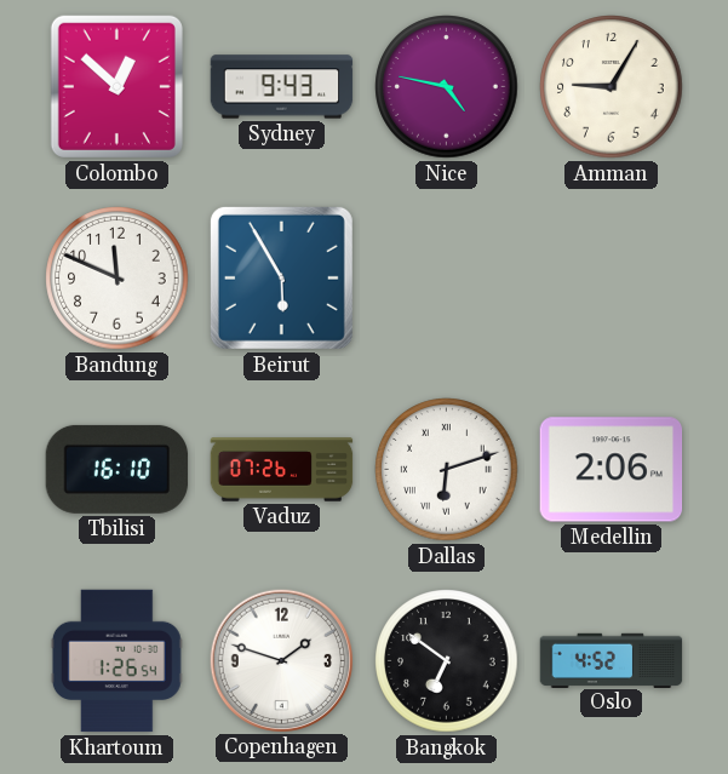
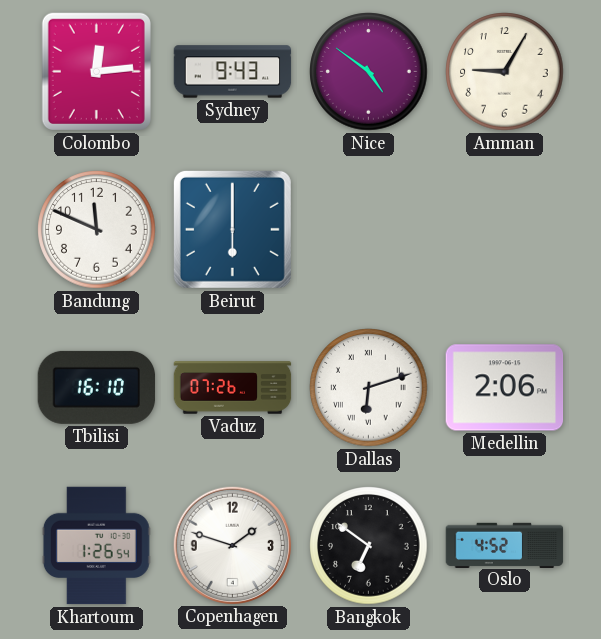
Colombo: 12:52 -> 12:14
Nice: 4:47 -> 4:51
Beirut: 5:55 -> 6:00
